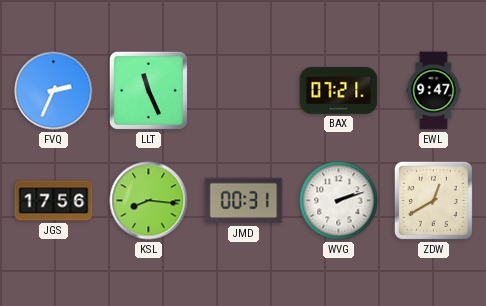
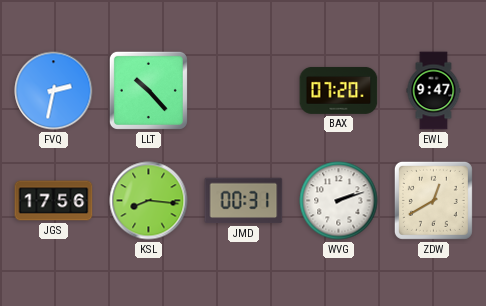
FVQ: 2:34 -> 2:32
LLT: 11:26 -> 10:23
BAX: 07:21 -> 07:20
